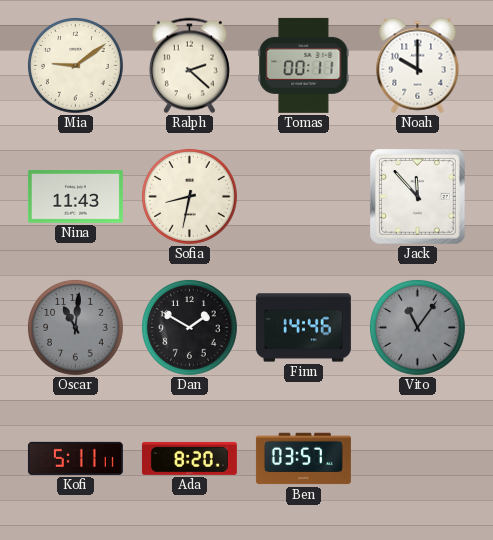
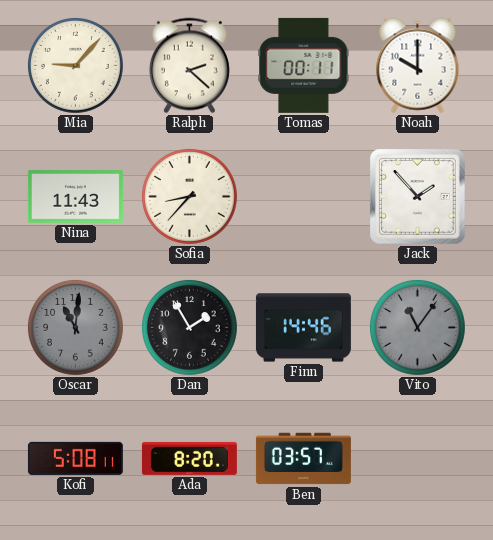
Mia: 9:09 -> 9:07
Sofia: 8:32 -> 8:37
Jack: 11:53 -> 1:53
Dan: 1:50 -> 1:55
Kofi: 5:11 -> 5:08
